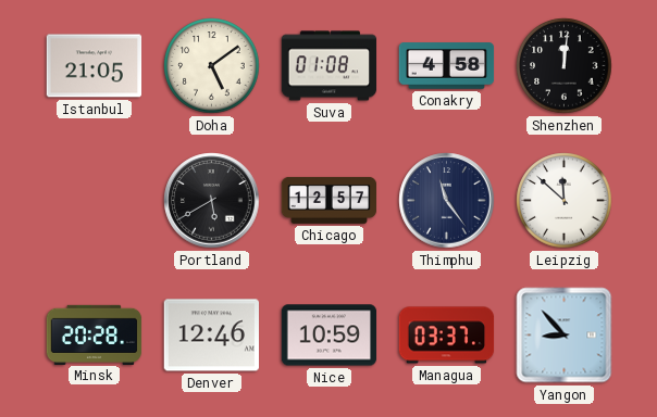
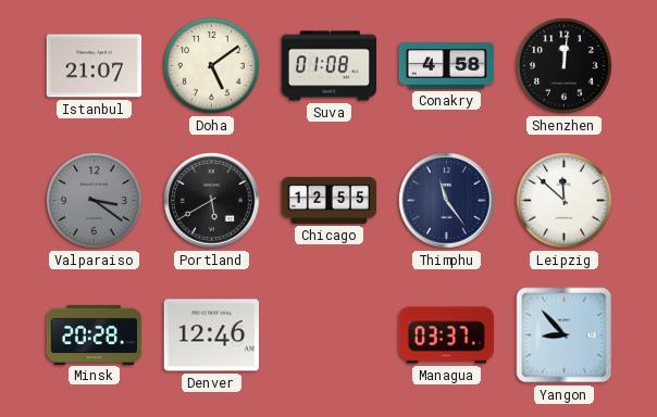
Istanbul: 21:05 -> 21:07
Valparaiso: none -> 3:21
Chicago: 12:57 -> 12:55
Nice: 10:59 -> none
